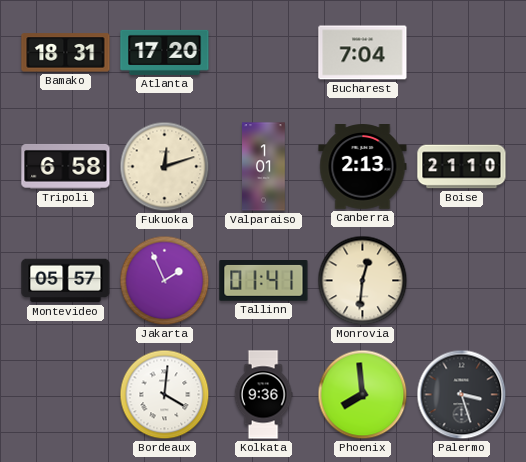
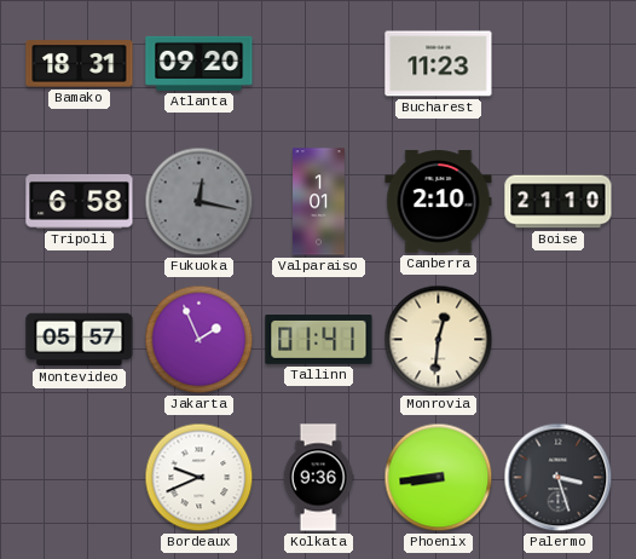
Atlanta: 17:20 -> 09:20
Bucharest: 7:04 -> 11:23
Fukuoka: 12:12 -> 12:17
Fukuoka dial: cream -> grey
Canberra: 2:13 -> 2:10
Bordeaux: 4:01 -> 9:41
Phoenix: 7:59 -> 8:44
